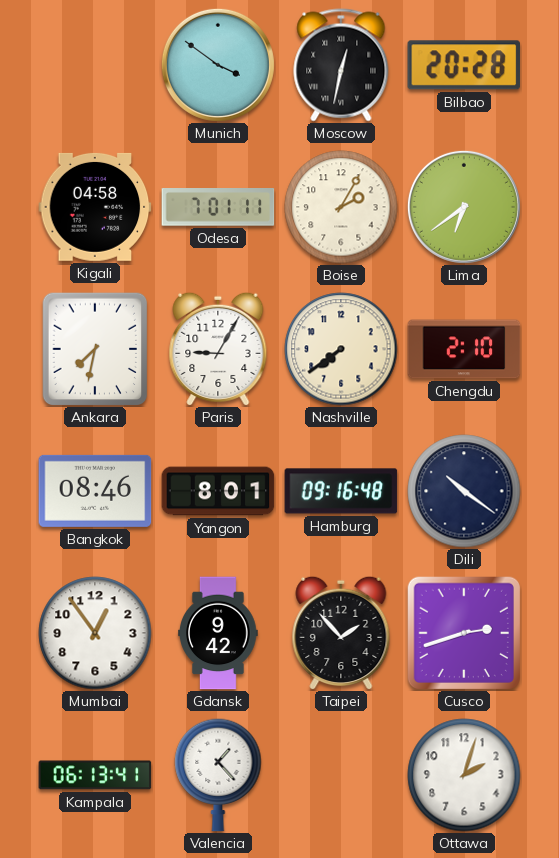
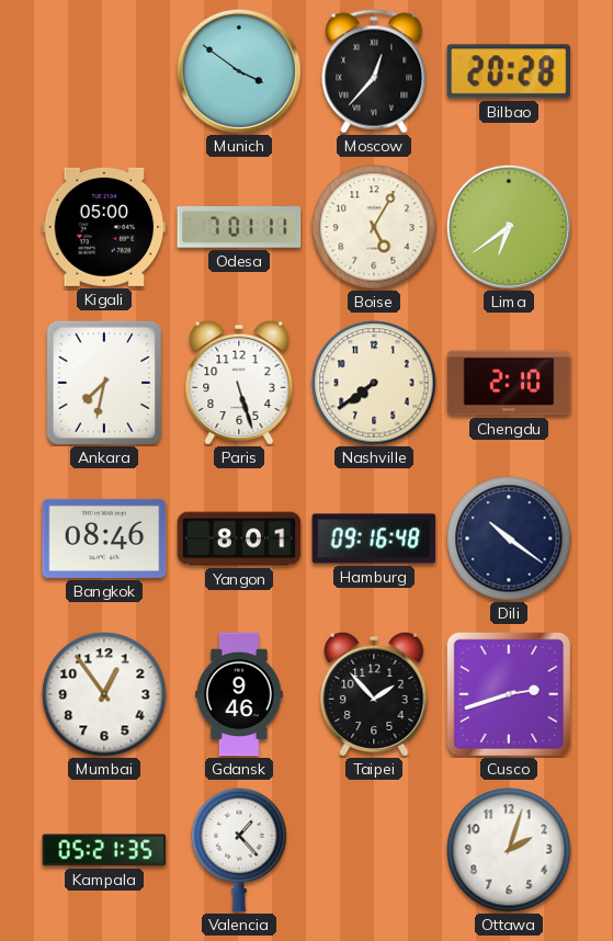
Moscow: 12:32 -> 12:37
Kigali: 04:58 -> 05:00
Boise: 2:05 -> 5:05
Paris: 9:05 -> 5:27
Gdansk: 9:42 -> 9:46
Kampala: 06:13 -> 05:21
